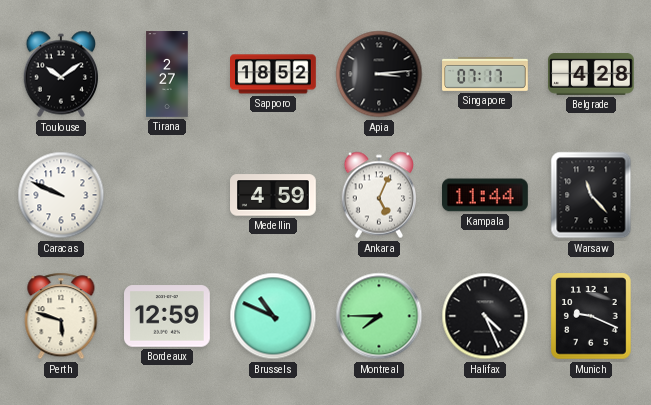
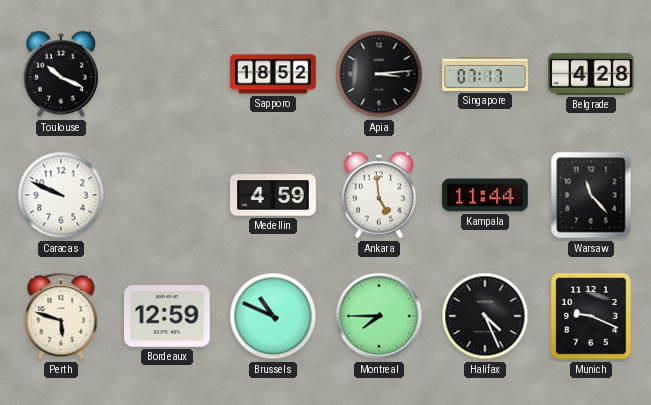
Toulouse: 10:09 -> 10:19
Tirana: 2:27 -> none
Ankara: 5:04 -> 4:59
